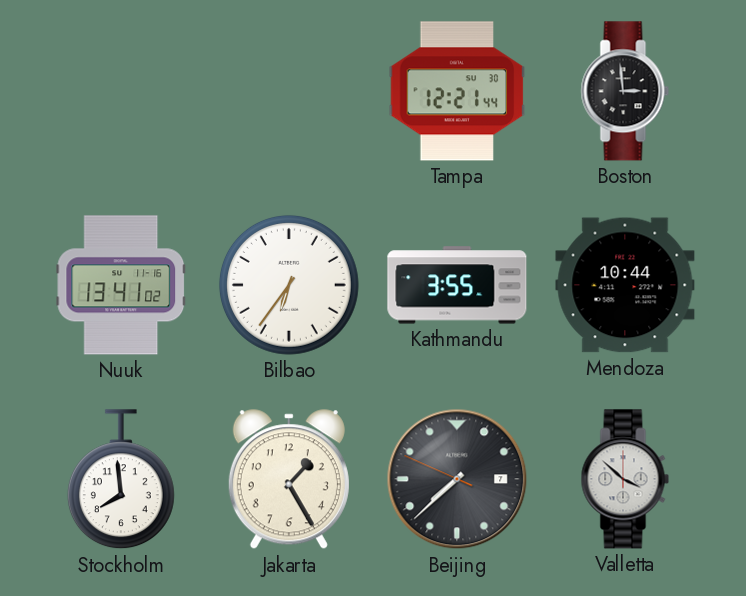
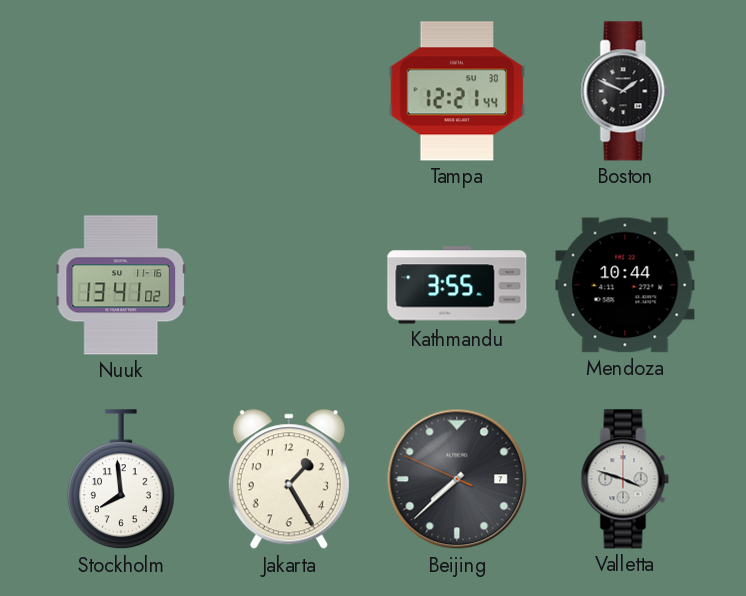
Boston: 2:59 -> 1:49
Bilbao: 6:36 -> none
Valletta: 3:52 -> 3:48
